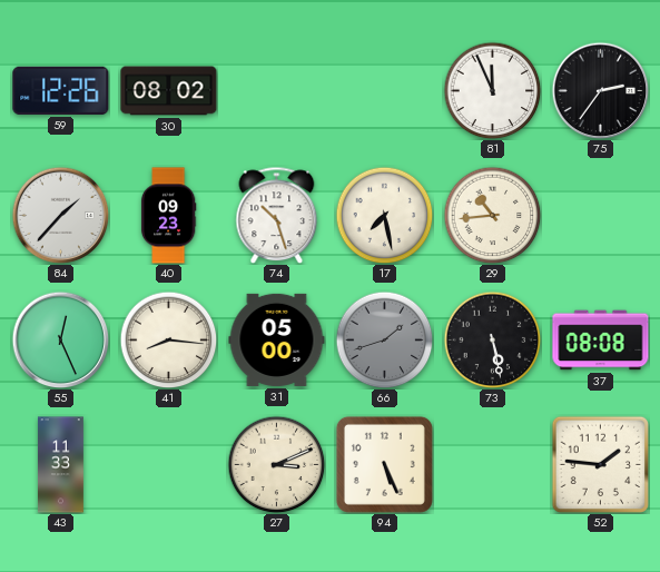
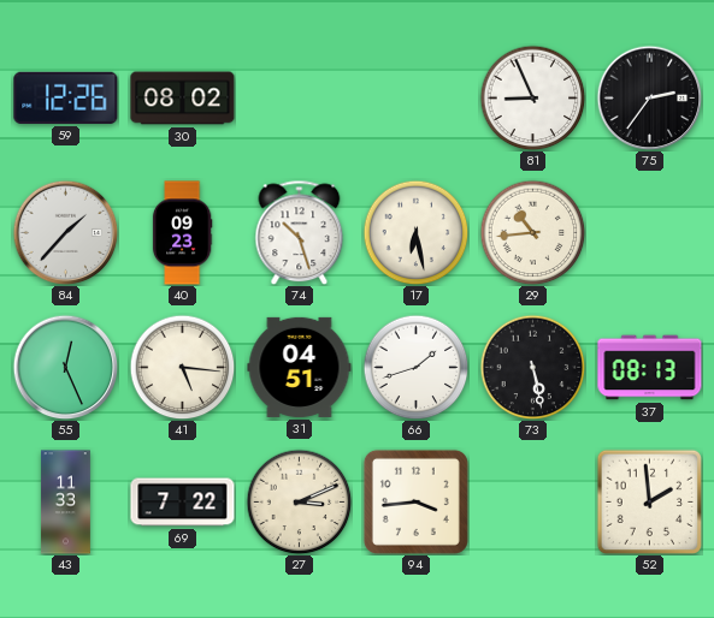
81: 11:56 -> 8:56
17: 7:28 -> 6:28
41: 8:16 -> 5:16
31: 05:00 -> 04:51
66 dial: grey -> white
37: 08:08 -> 08:13
69: none -> 7:22
94: 5:26 -> 3:44
52: 1:46 -> 1:59
